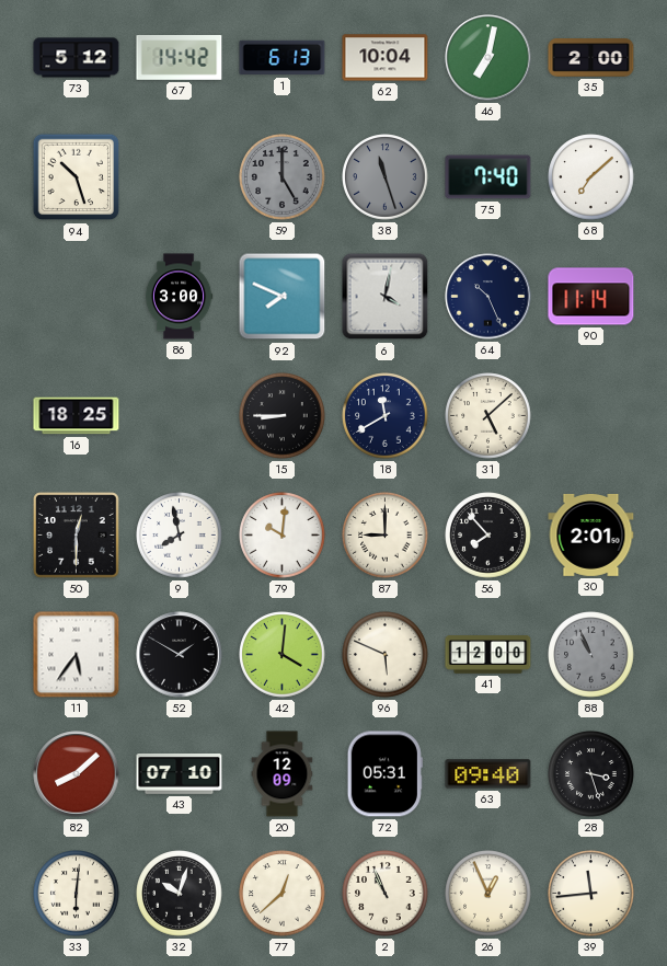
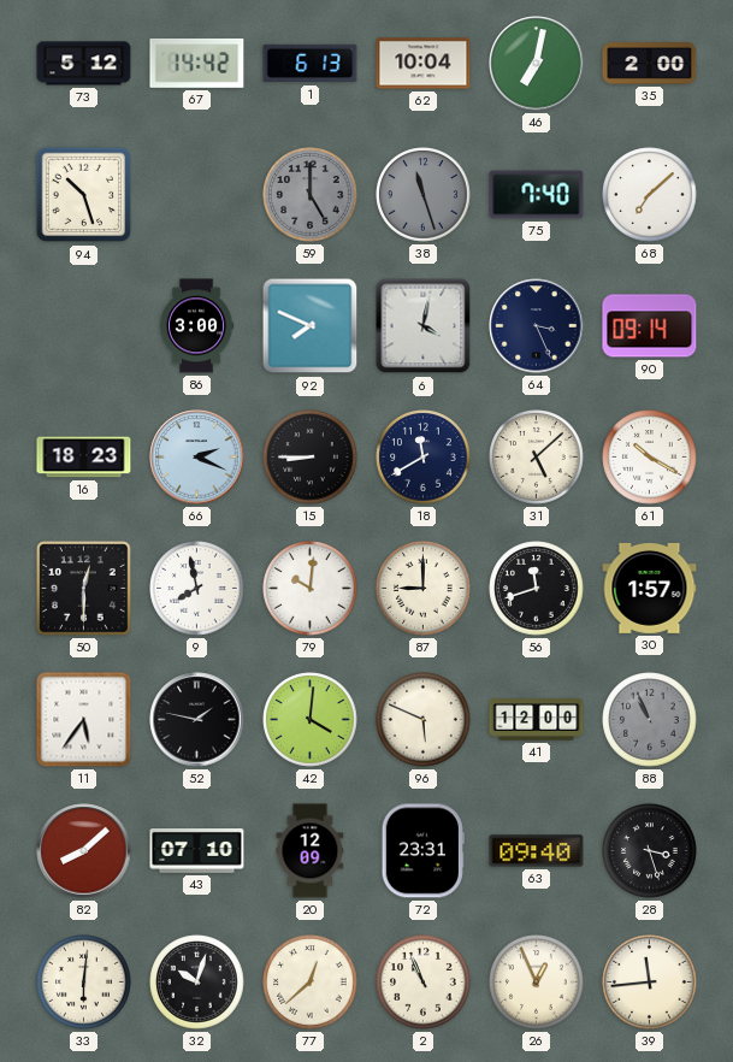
64: 10:26 -> 3:26
90: 11:14 -> 09:14
16: 18:25 -> 18:23
66: none -> 2:19
61: none -> 10:20
56: 7:53 -> 11:42
30: 2:01 -> 1:57
52: 1:50 -> 1:47
72: 05:31 -> 23:31
